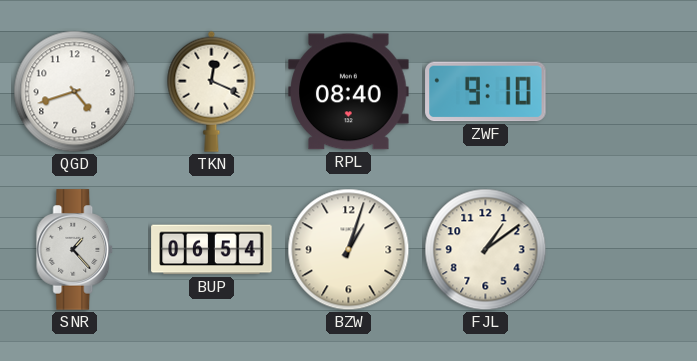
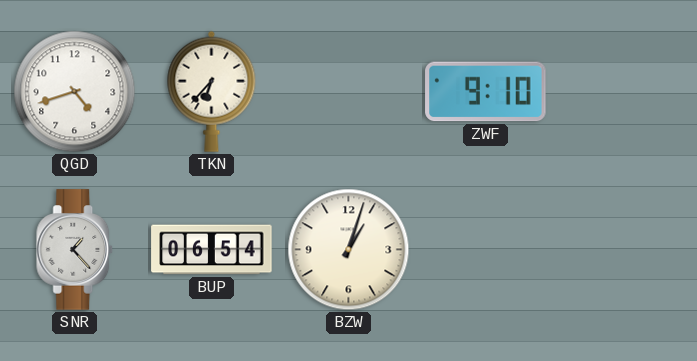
TKN: 12:19 -> 6:37
RPL: 08:40 -> none
FJL: 1:09 -> none
